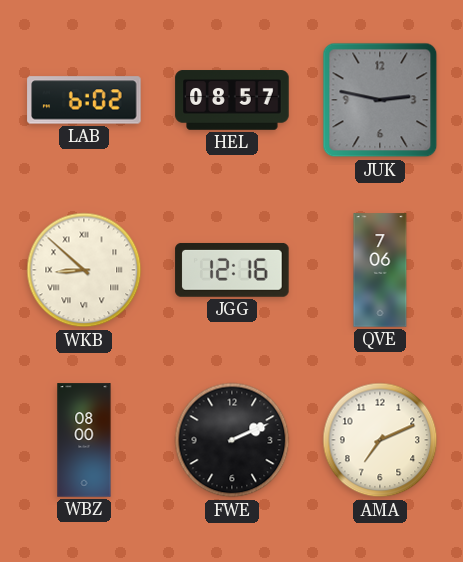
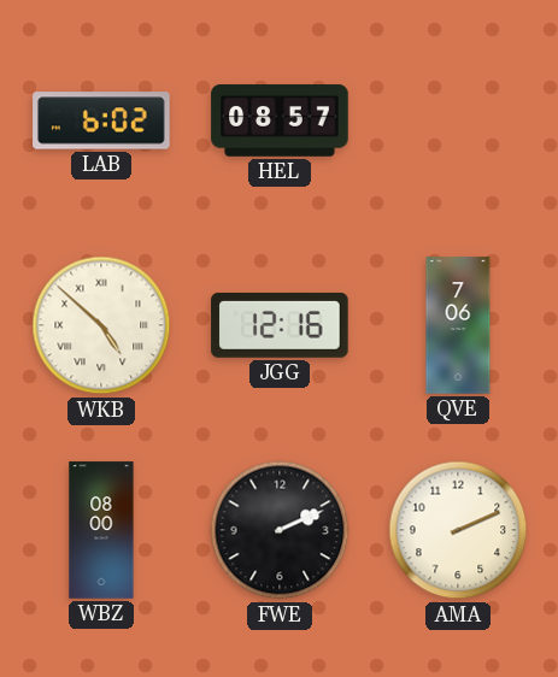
JUK: 2:47 -> none
WKB: 8:52 -> 4:52
AMA: 7:11 -> 2:11
